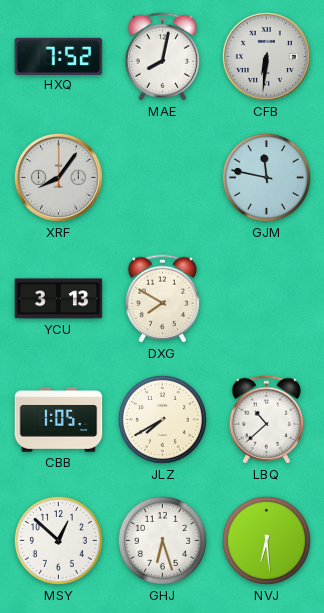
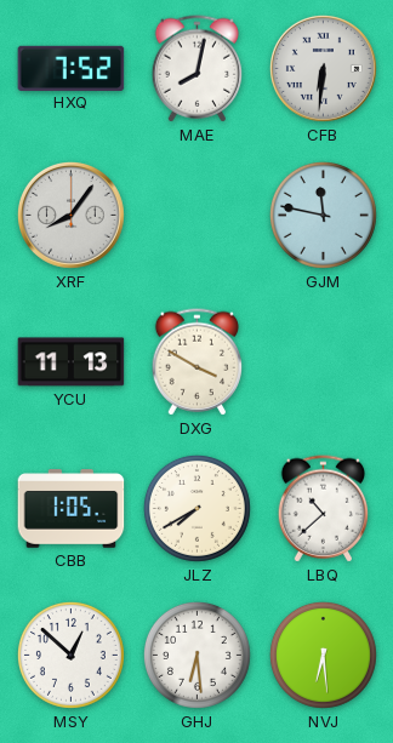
YCU: 3:13 -> 11:13
DXG: 7:50 -> 3:50
GHJ: 6:27 -> 6:29
